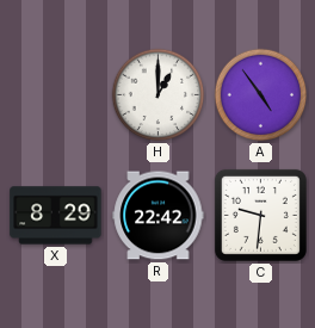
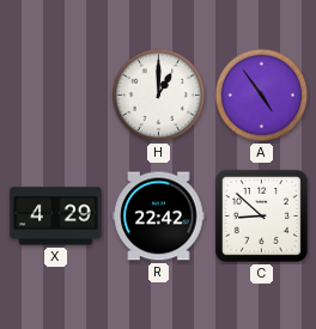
X: 8:29 -> 4:29
C: 9:31 -> 8:52
